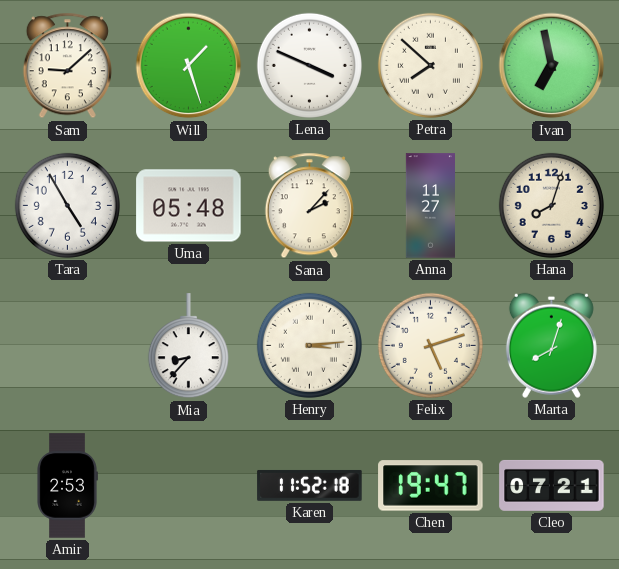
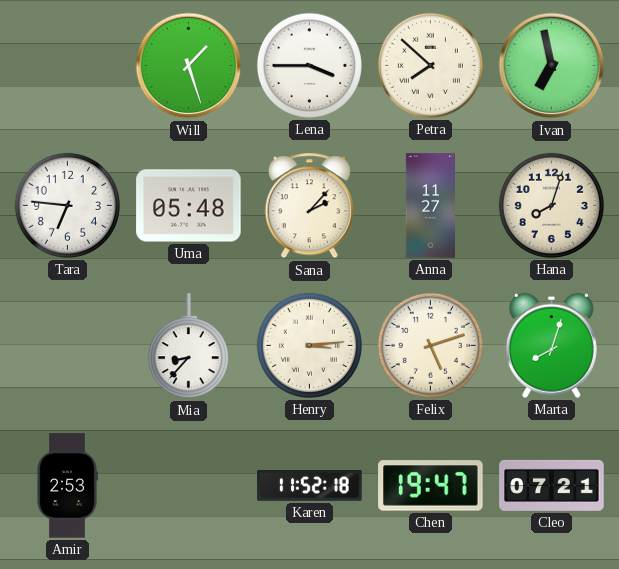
Sam: 9:08 -> none
Lena: 3:49 -> 3:45
Tara: 4:55 -> 6:46
